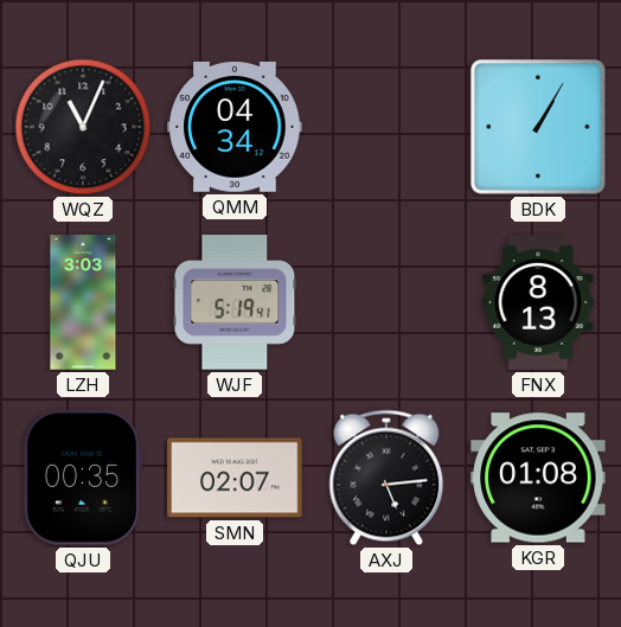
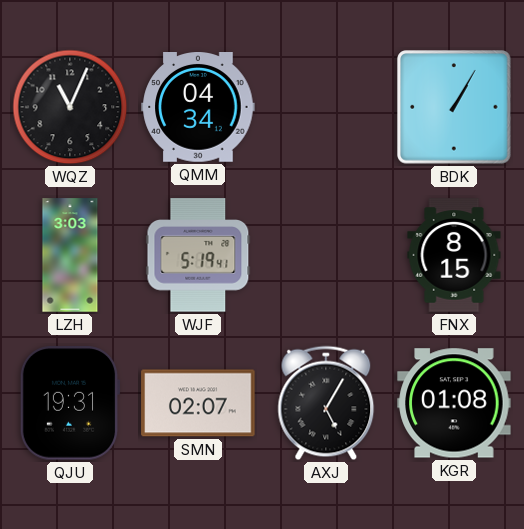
FNX: 8:13 -> 8:15
QJU: 00:35 -> 19:31
AXJ: 5:14 -> 5:05
